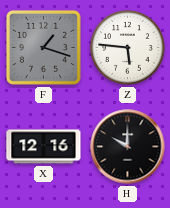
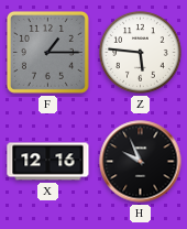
F: 1:18 -> 1:15
H: 10:00 -> 9:56
